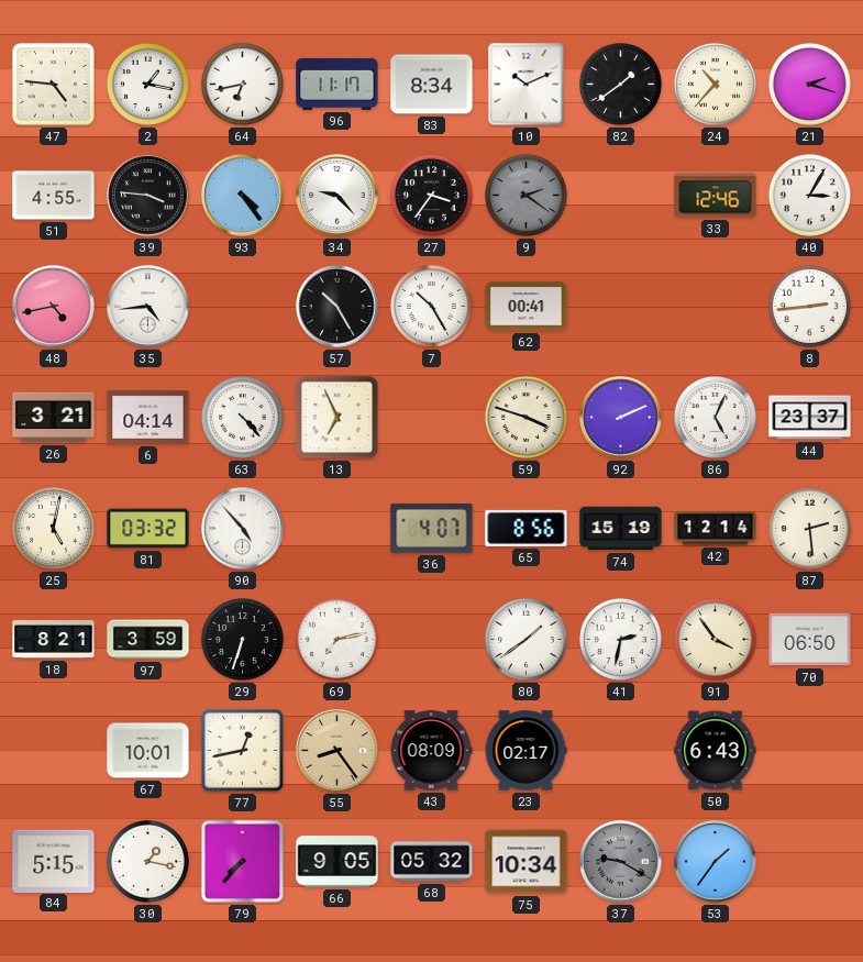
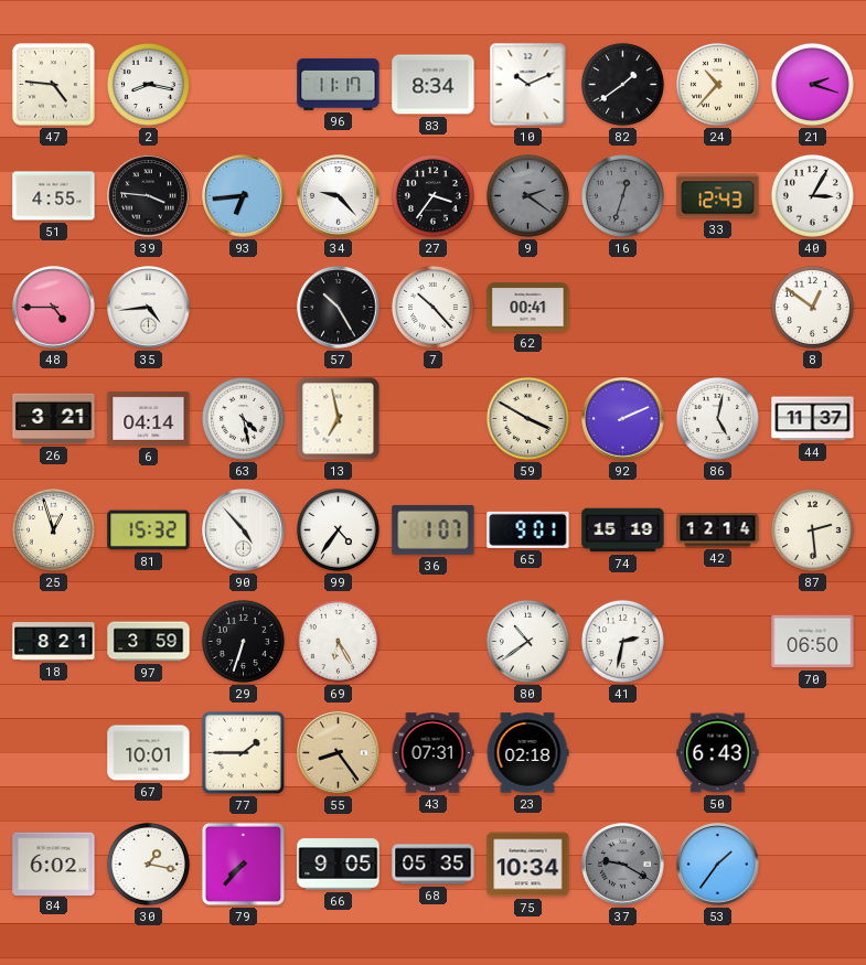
2: 1:17 -> 8:17
64: 6:43 -> none
93: 4:24 -> 6:44
16: none -> 12:33
33: 12:46 -> 12:43
48: 4:43 -> 4:45
7: 10:25 -> 10:23
8: 2:44 -> 12:51
63: 4:23 -> 4:28
13: 6:56 -> 6:58
59: 3:48 -> 3:50
86: 5:04 -> 5:02
44: 23:37 -> 11:37
25: 5:02 -> 12:57
81: 03:32 -> 15:32
99: none -> 4:36
36: 4:07 -> 1:07
65: 8:56 -> 9:01
69: 7:13 -> 6:25
80: 1:39 -> 10:39
91: 3:54 -> none
77: 12:43 -> 1:45
43: 08:09 -> 07:31
23: 02:17 -> 02:18
84: 5:15 -> 6:02
68: 05:32 -> 05:35
